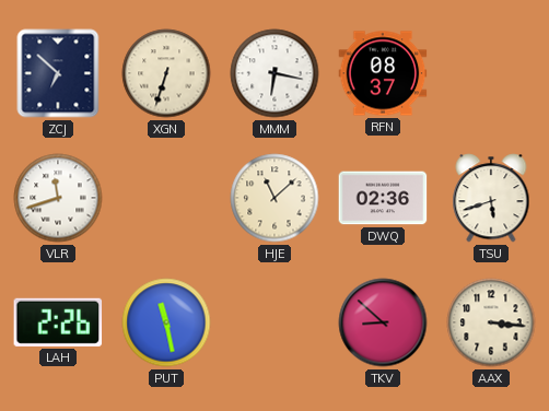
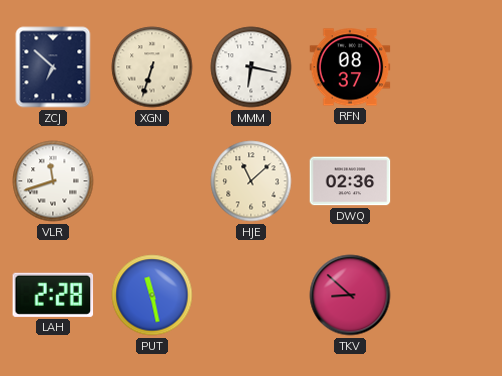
TSU: 5:42 -> none
LAH: 2:26 -> 2:28
AAX: 3:16 -> none
